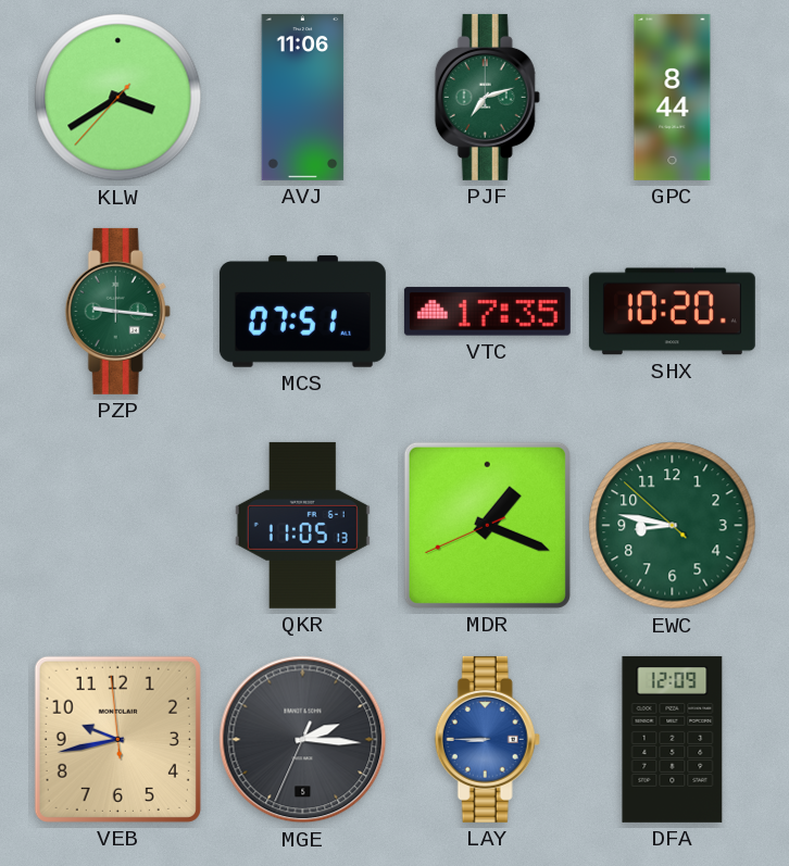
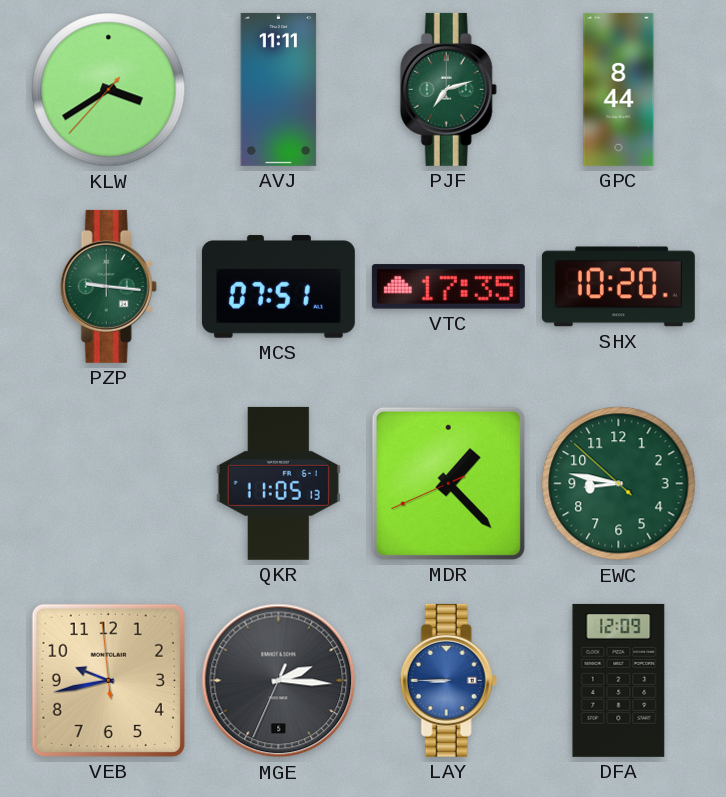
AVJ: 11:06 -> 11:11
MDR: 1:18 -> 1:22
